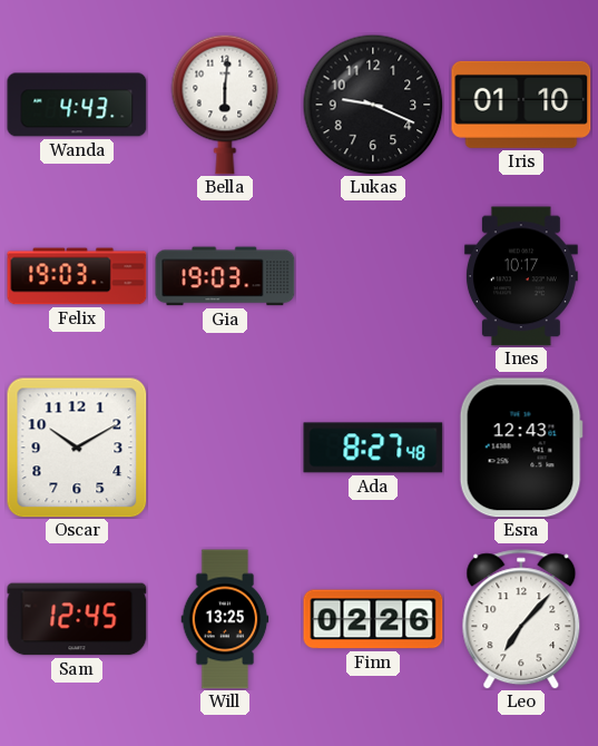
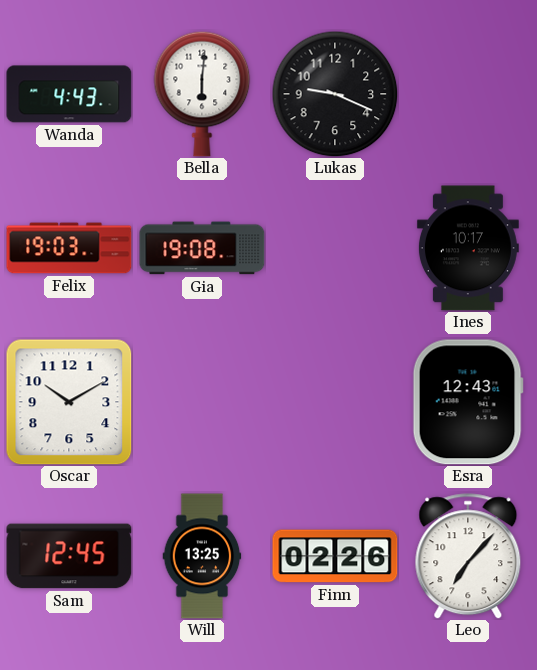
Iris: 01:10 -> none
Gia: 19:03 -> 19:08
Ada: 8:27 -> none
